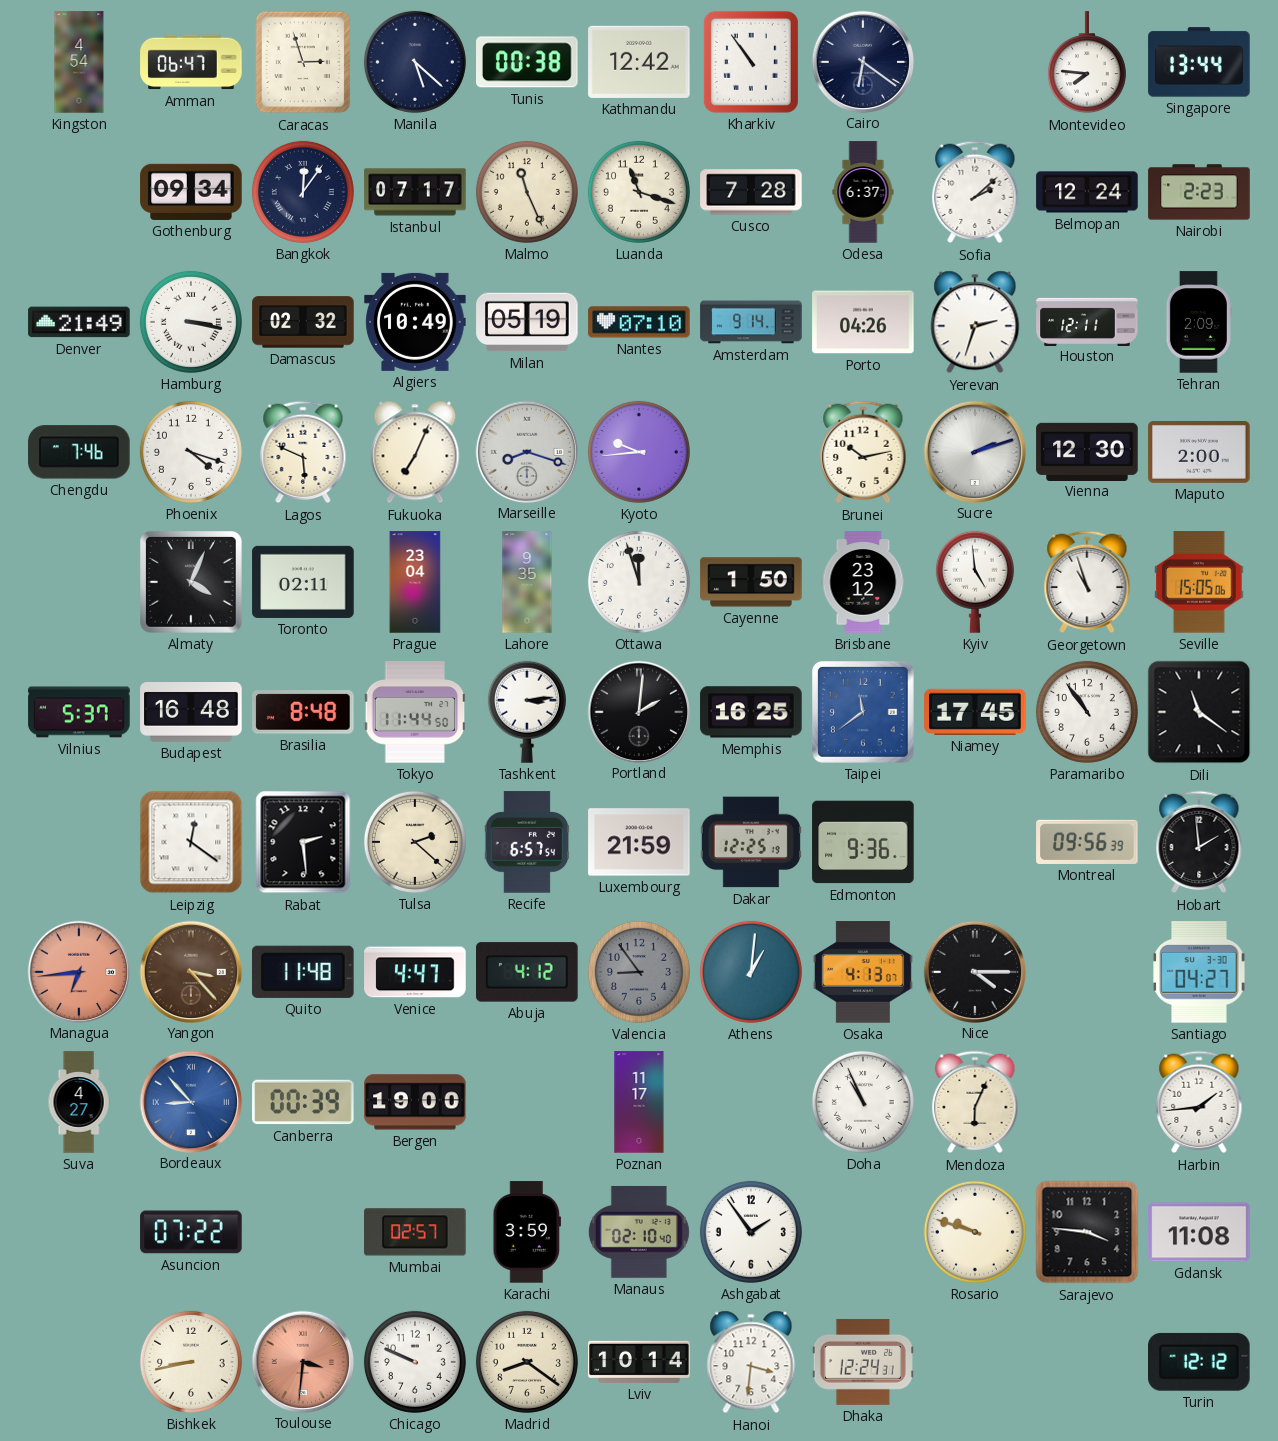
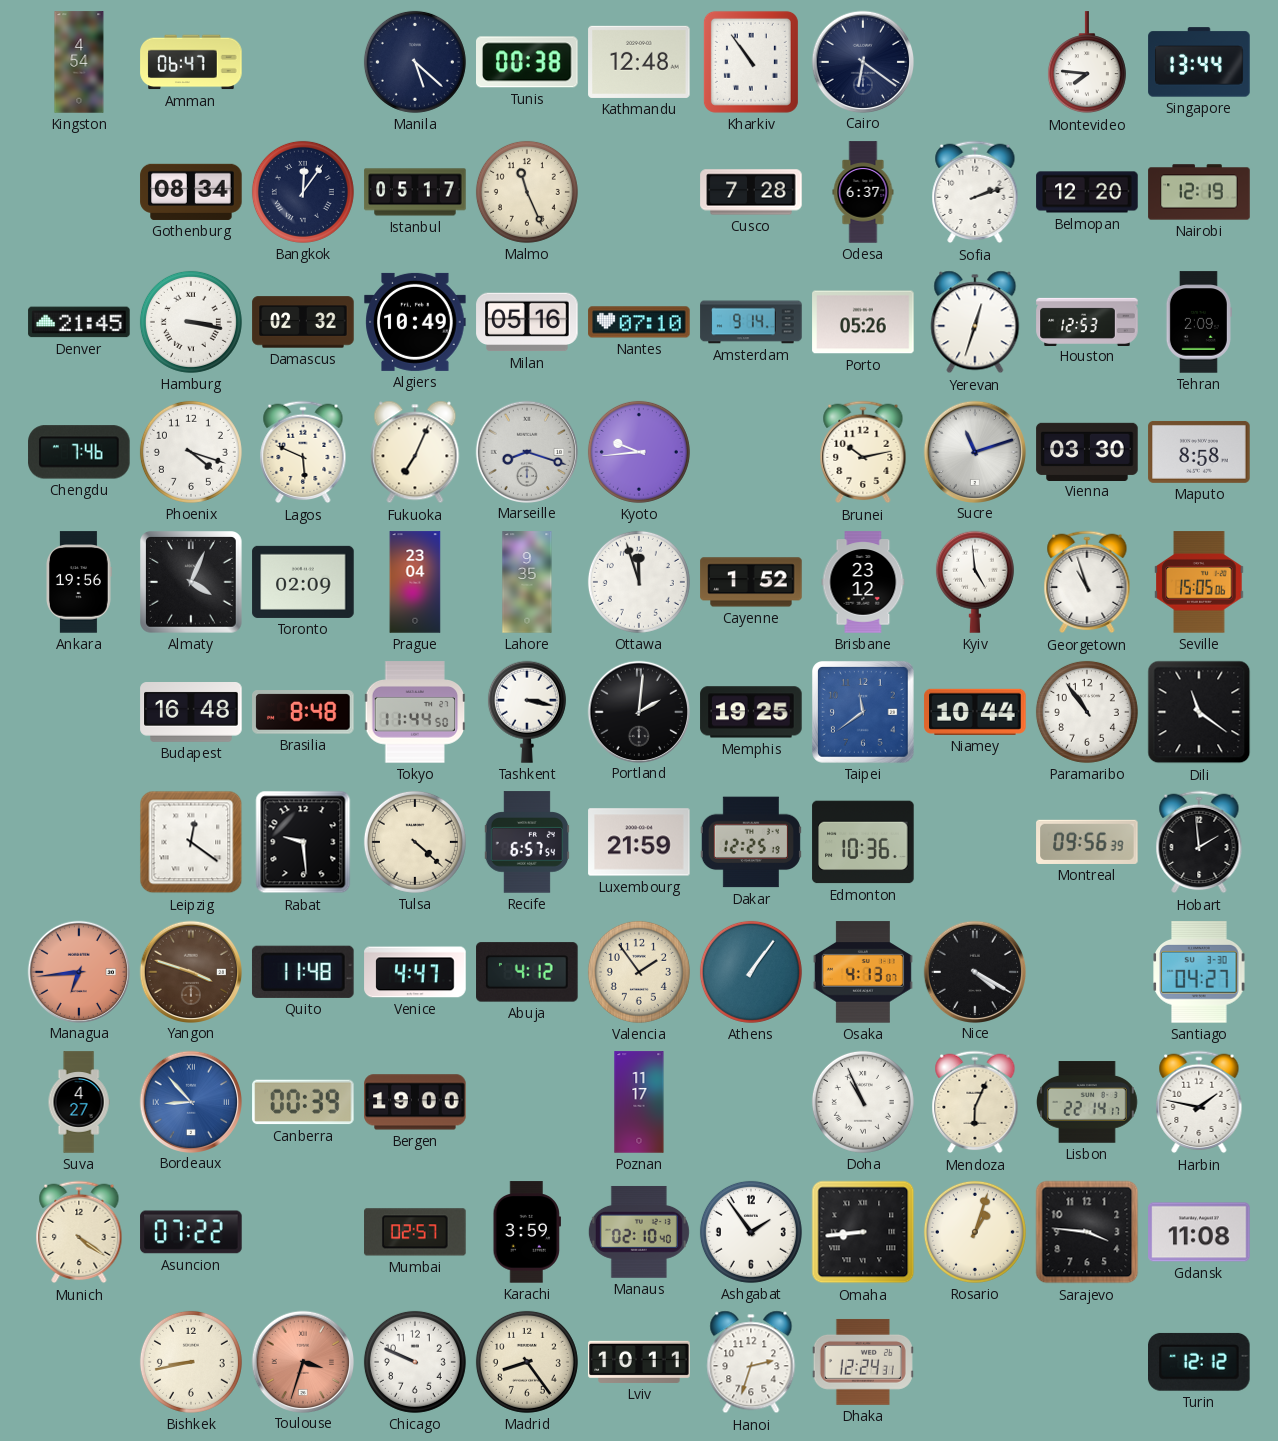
Caracas: 2:57 -> none
Kathmandu: 12:42 -> 12:48
Gothenburg: 09:34 -> 08:34
Istanbul: 07:17 -> 05:17
Luanda: 11:18 -> none
Sofia: 2:08 -> 2:12
Belmopan: 12:24 -> 12:20
Nairobi: 2:23 -> 12:19
Denver: 21:49 -> 21:45
Milan: 05:19 -> 05:16
Porto: 04:26 -> 05:26
Yerevan: 2:33 -> 12:33
Houston: 12:11 -> 12:53
Sucre: 2:12 -> 11:12
Vienna: 12:30 -> 03:30
Maputo: 2:00 -> 8:58
Ankara: none -> 19:56
Toronto: 02:11 -> 02:09
Cayenne: 1:50 -> 1:52
Vilnius: 5:37 -> none
Tashkent: 3:14 -> 3:17
Memphis: 16:25 -> 19:25
Niamey: 17:45 -> 10:44
Rabat: 2:29 -> 9:29
Tulsa: 2:22 -> 4:22
Edmonton: 9:36 -> 10:36
Yangon: 3:23 -> 3:48
Valencia: 8:54 -> 1:54
Valencia dial: grey -> cream
Athens: 1:01 -> 1:06
Nice: 4:15 -> 4:20
Lisbon: none -> 22:14
Harbin: 1:44 -> 1:47
Munich: none -> 4:21
Omaha: none -> 8:44
Rosario: 9:48 -> 1:03
Toulouse: 3:31 -> 3:33
Madrid: 8:21 -> 8:24
Lviv: 10:14 -> 10:11
Hanoi: 3:31 -> 2:33
